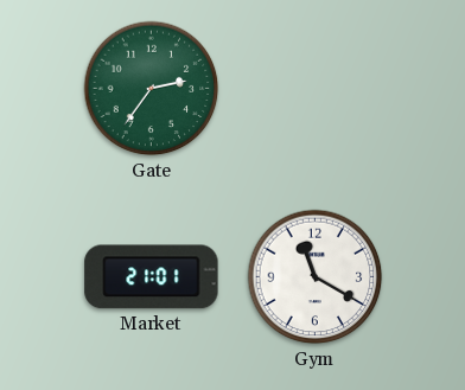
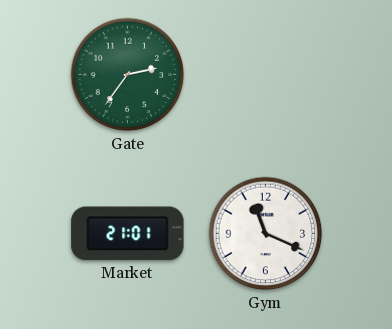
Gym: 11:20 -> 11:19
